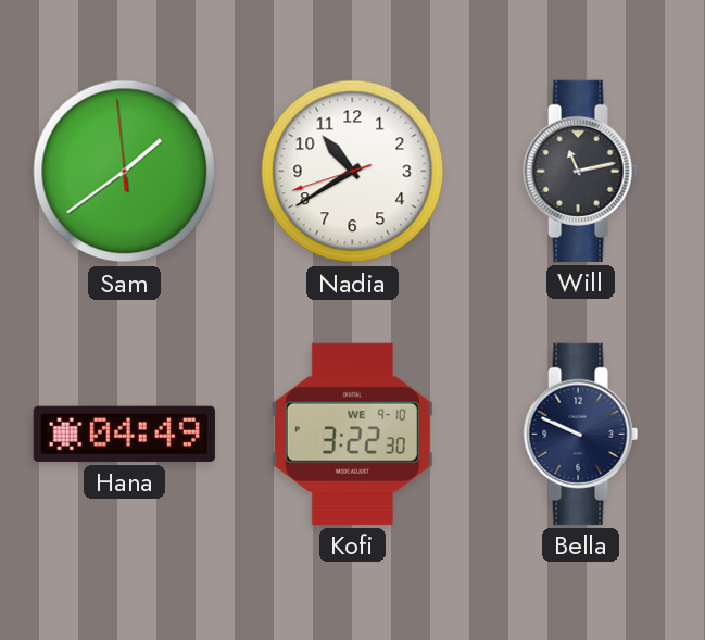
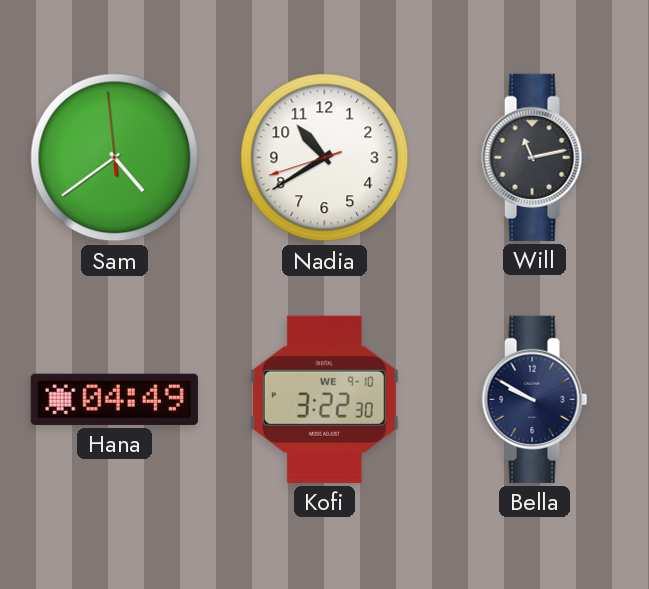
Sam: 1:38 -> 4:38
Bella: 9:49 -> 9:50
